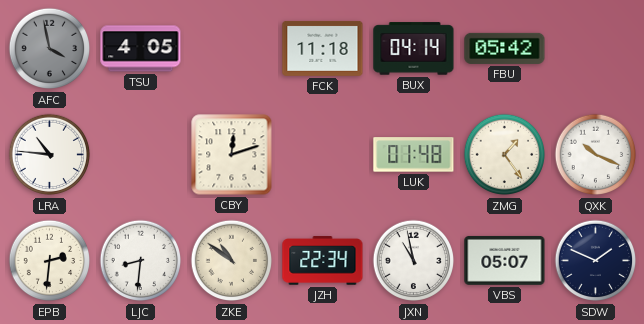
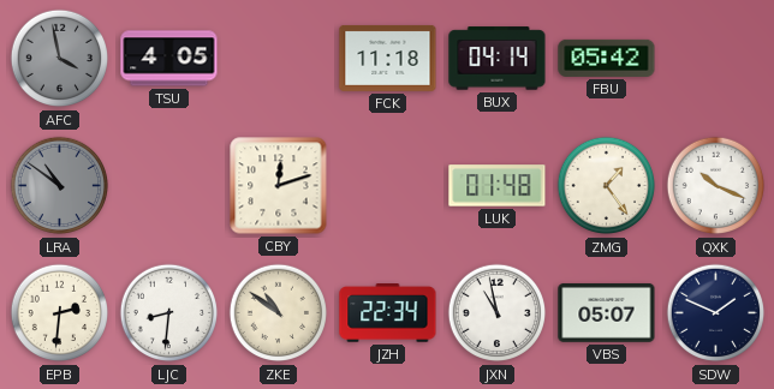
LRA: 10:46 -> 10:51
LRA dial: white -> grey
